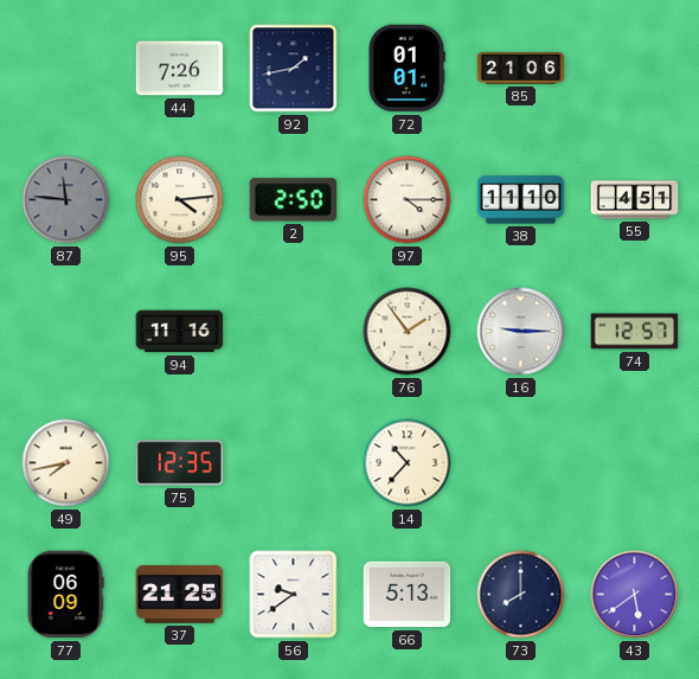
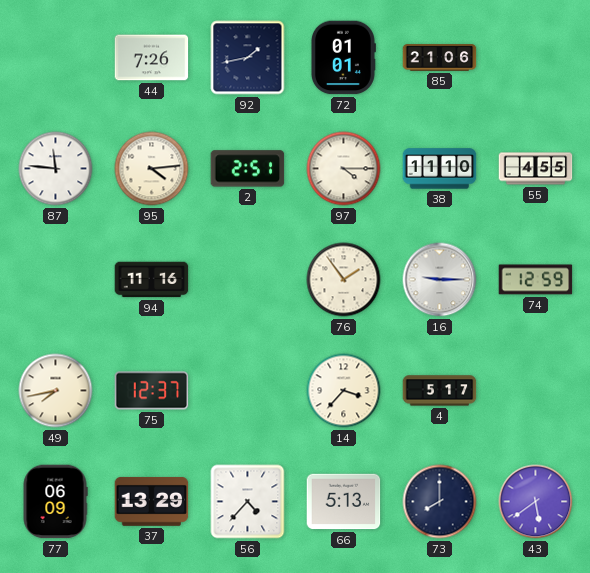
87 dial: grey -> white
2: 2:50 -> 2:51
55: 4:51 -> 4:55
74: 12:57 -> 12:59
75: 12:35 -> 12:37
14: 10:37 -> 3:37
4: none -> 5:17
37: 21:25 -> 13:29
56: 9:39 -> 4:37
